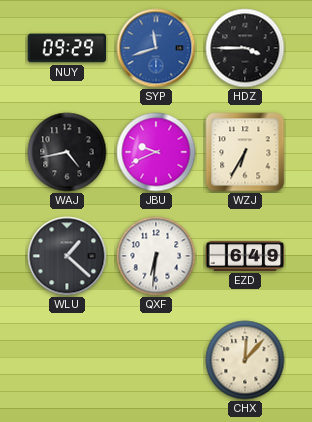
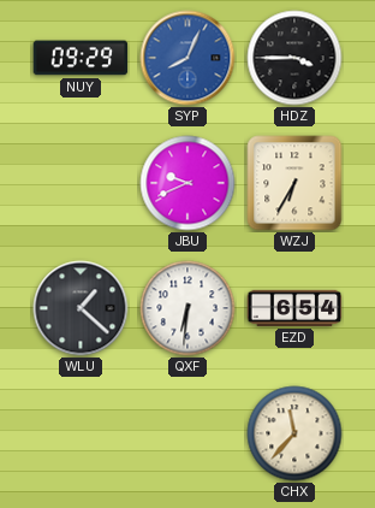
SYP: 11:42 -> 8:04
WAJ: 4:43 -> none
EZD: 6:49 -> 6:54
CHX: 12:07 -> 11:37
